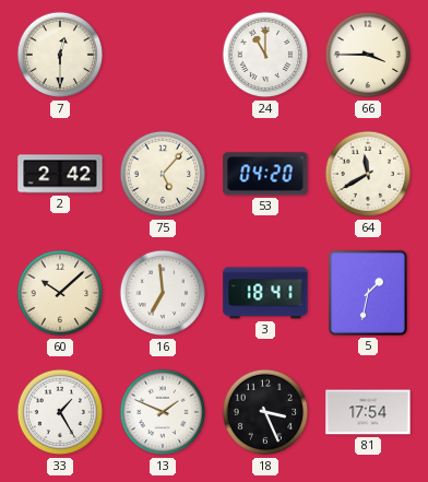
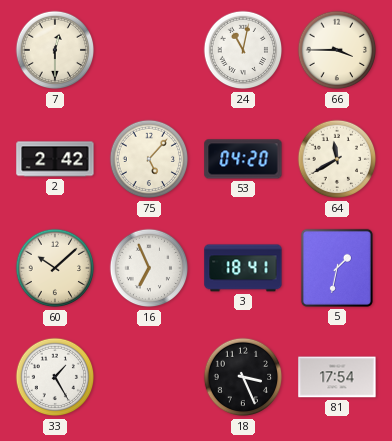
24: 11:00 -> 11:02
16: 6:59 -> 6:56
13: 1:49 -> none
